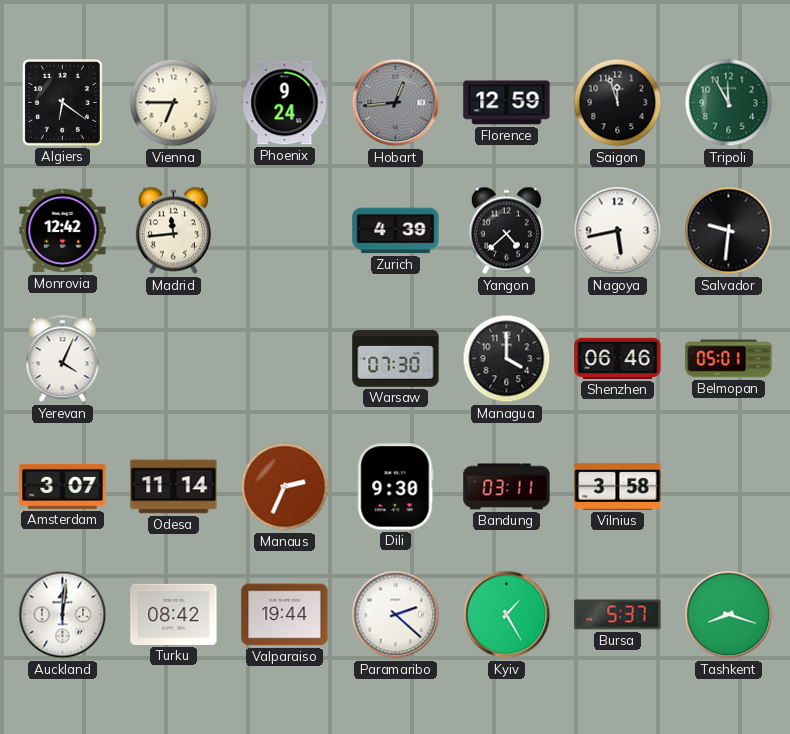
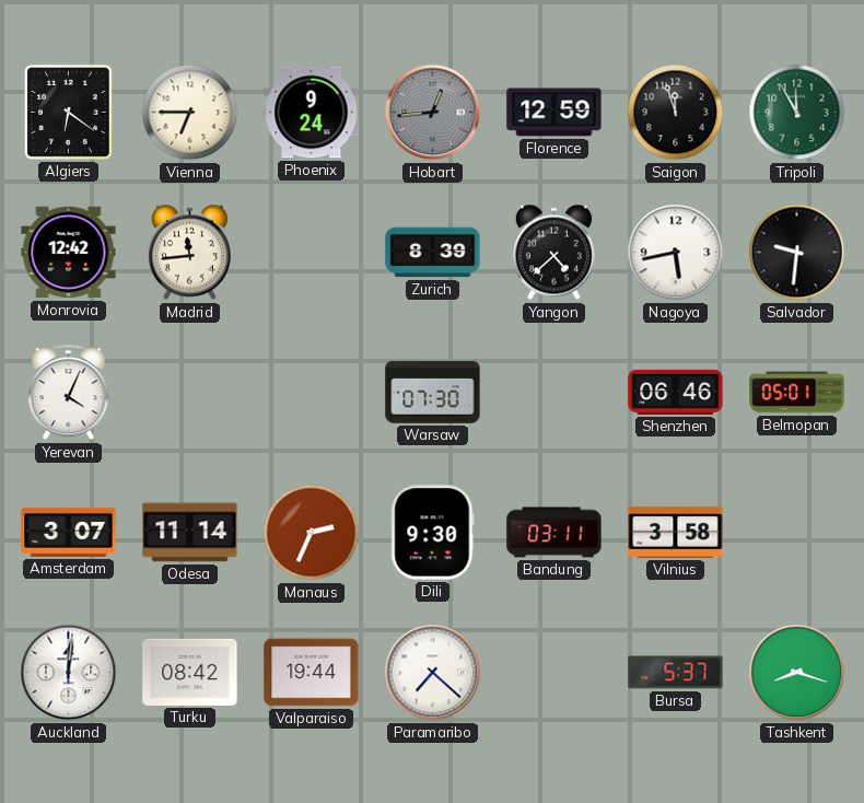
Zurich: 4:39 -> 8:39
Managua: 4:00 -> none
Paramaribo: 2:22 -> 7:22
Kyiv: 1:25 -> none
